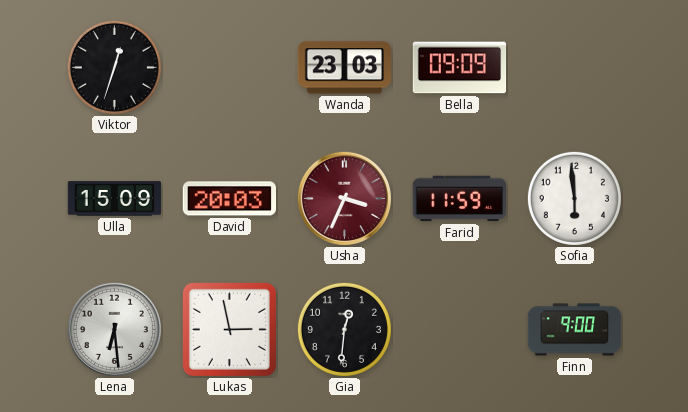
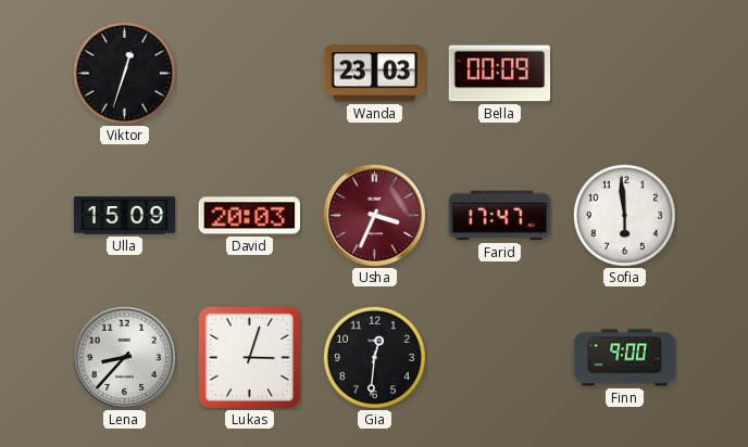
Bella: 09:09 -> 00:09
Farid: 11:59 -> 17:47
Lena: 6:29 -> 8:37
Lukas: 2:58 -> 3:03
